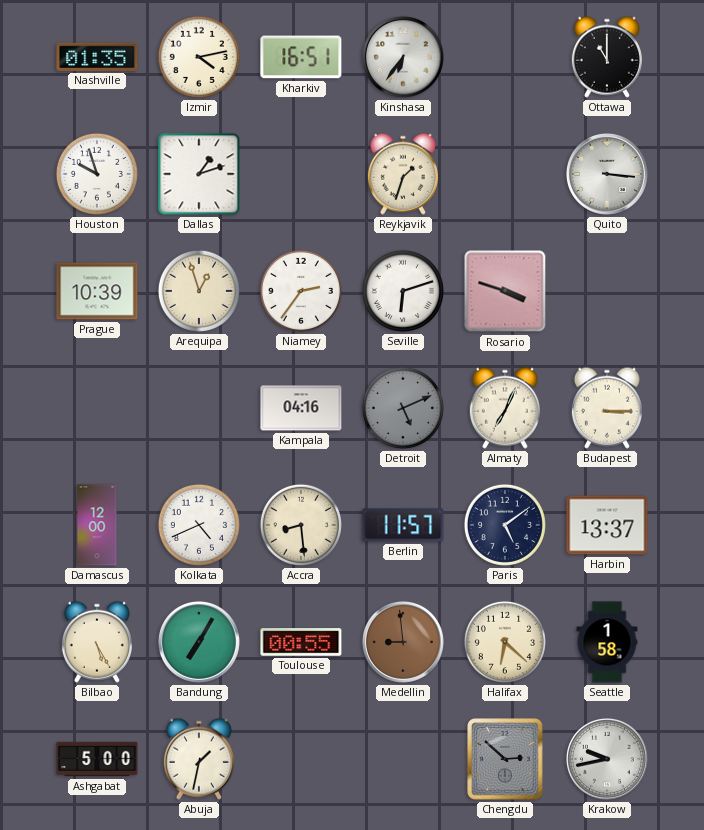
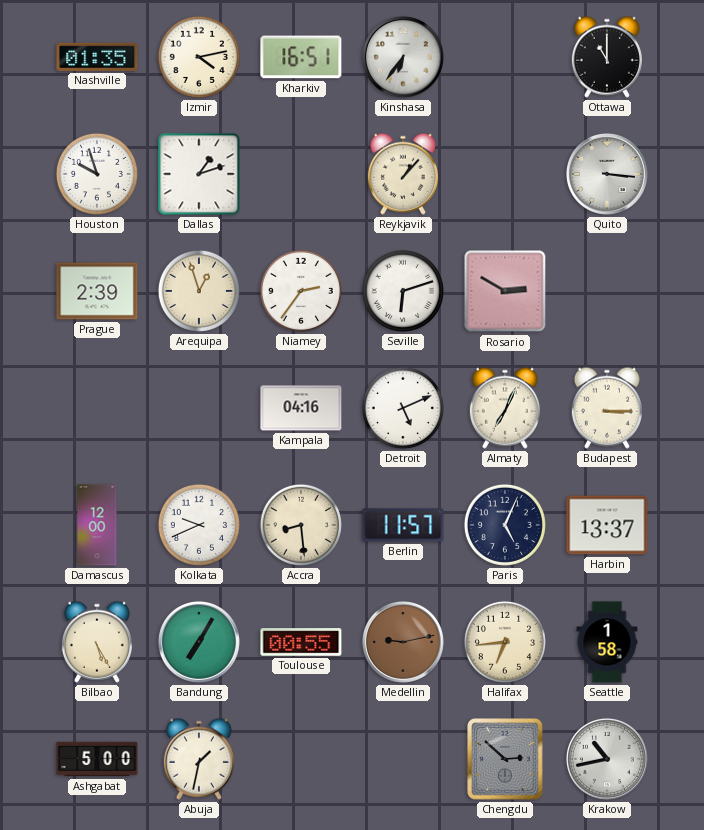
Reykjavik: 1:33 -> 1:07
Prague: 10:39 -> 2:39
Rosario: 3:48 -> 2:50
Detroit dial: grey -> white
Kolkata: 4:41 -> 9:41
Paris: 5:09 -> 5:04
Medellin: 8:59 -> 9:13
Halifax: 6:22 -> 6:44
Krakow: 9:43 -> 10:43
